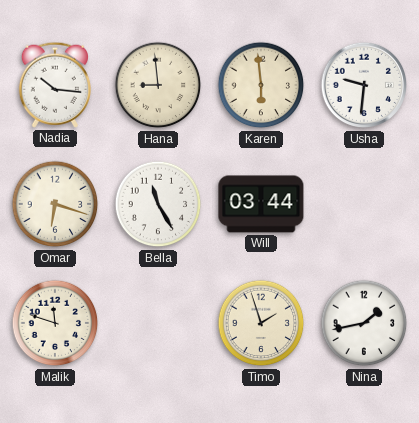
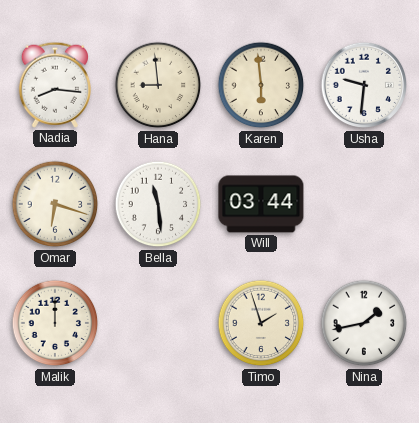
Nadia: 10:16 -> 8:16
Bella: 11:25 -> 11:29
Malik: 11:48 -> 12:00
